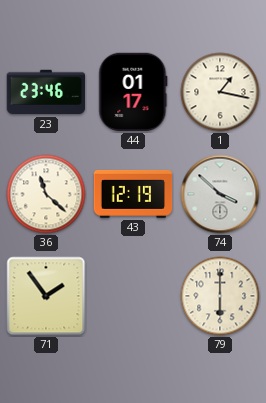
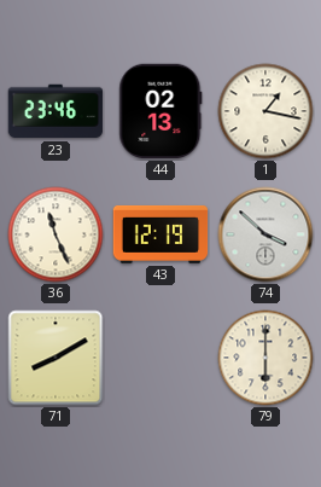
44: 01:17 -> 02:13
36: 11:22 -> 11:26
71: 1:54 -> 8:10
